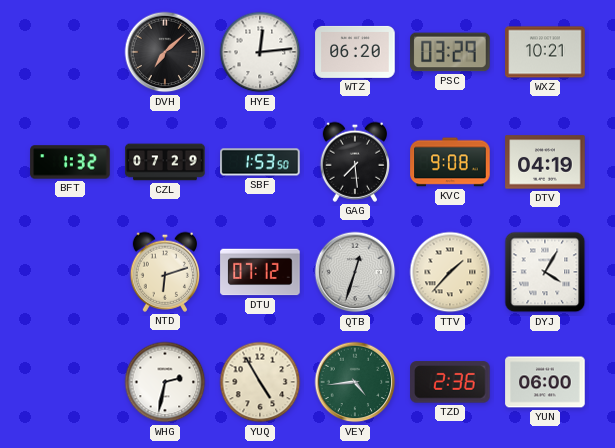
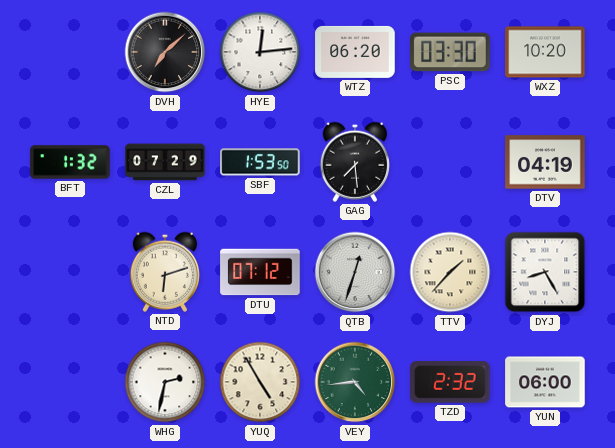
PSC: 03:29 -> 03:30
WXZ: 10:21 -> 10:20
KVC: 9:08 -> none
DYJ: 4:05 -> 8:25
TZD: 2:36 -> 2:32
